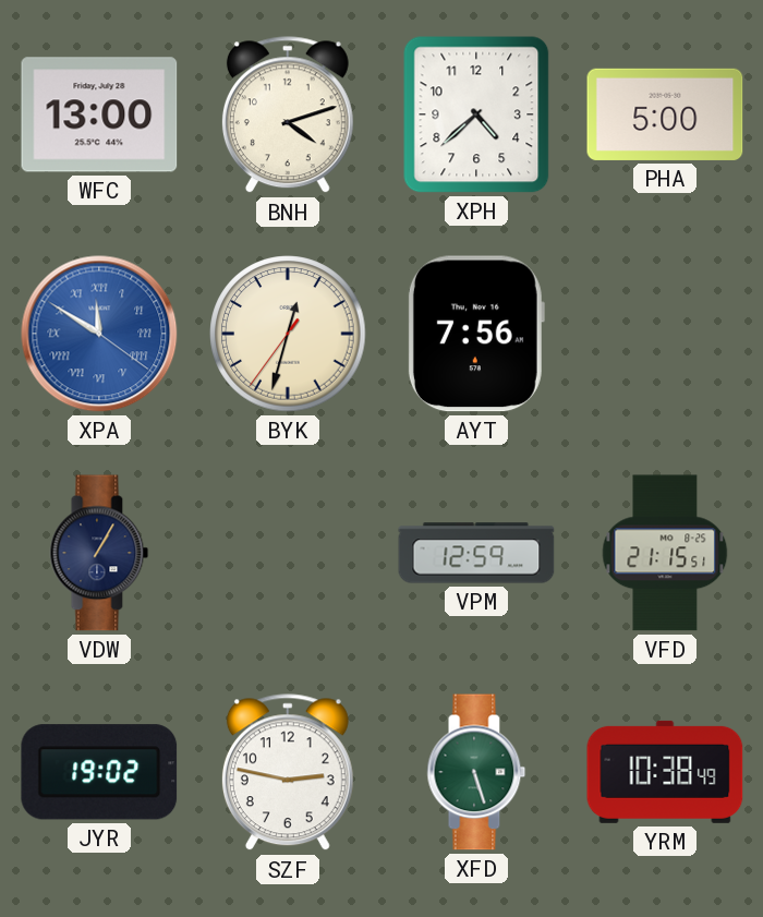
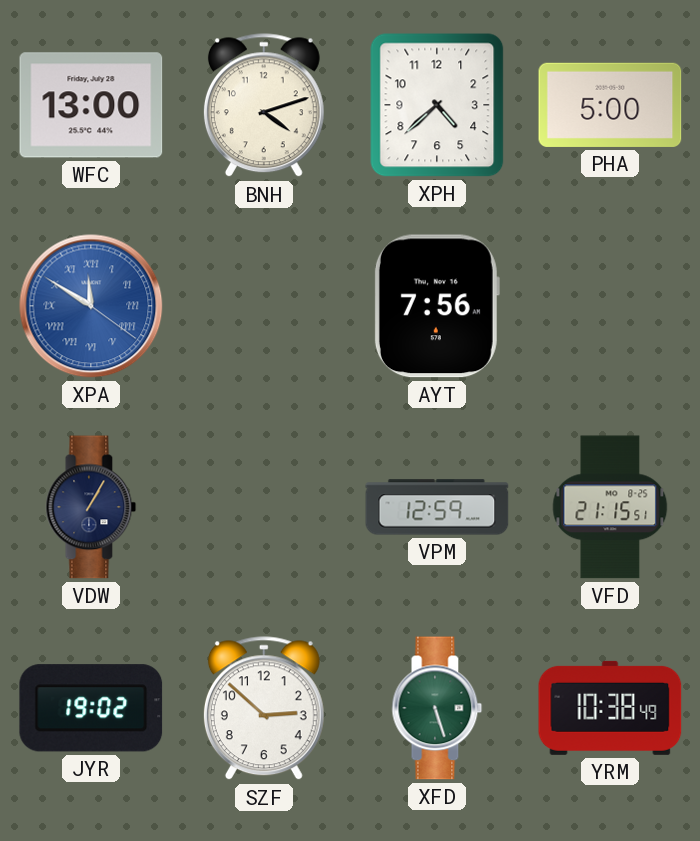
BYK: 12:32 -> none
SZF: 2:47 -> 2:52
